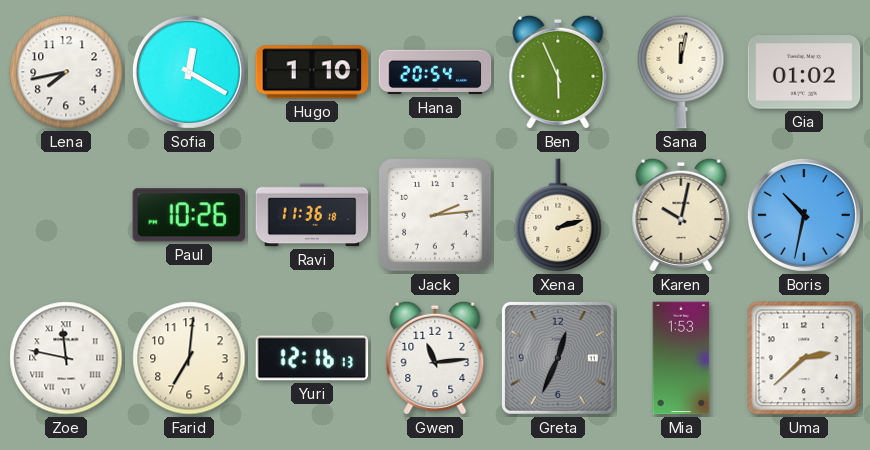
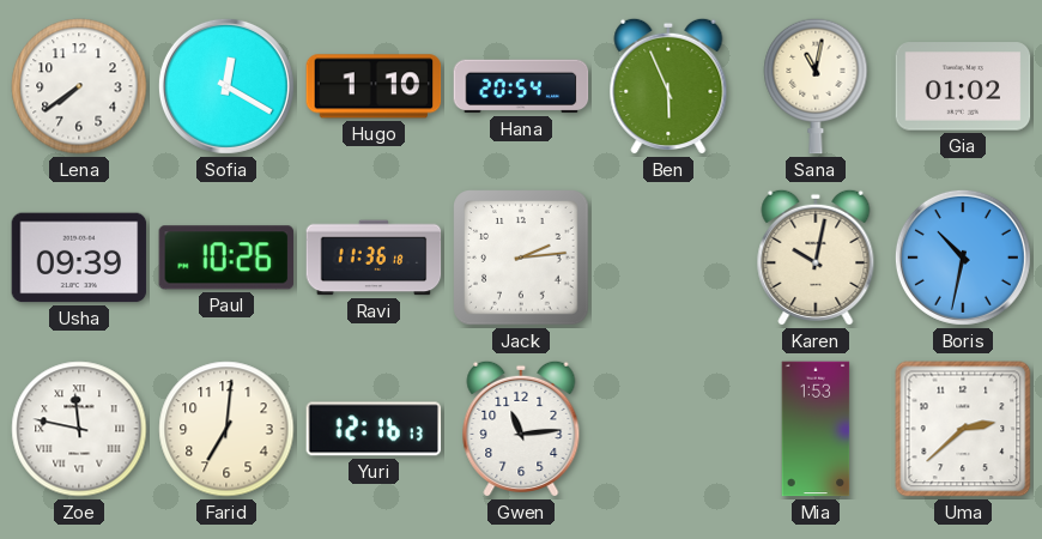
Lena: 7:43 -> 7:39
Sana: 12:02 -> 11:02
Usha: none -> 09:39
Xena: 2:12 -> none
Greta: 12:34 -> none
